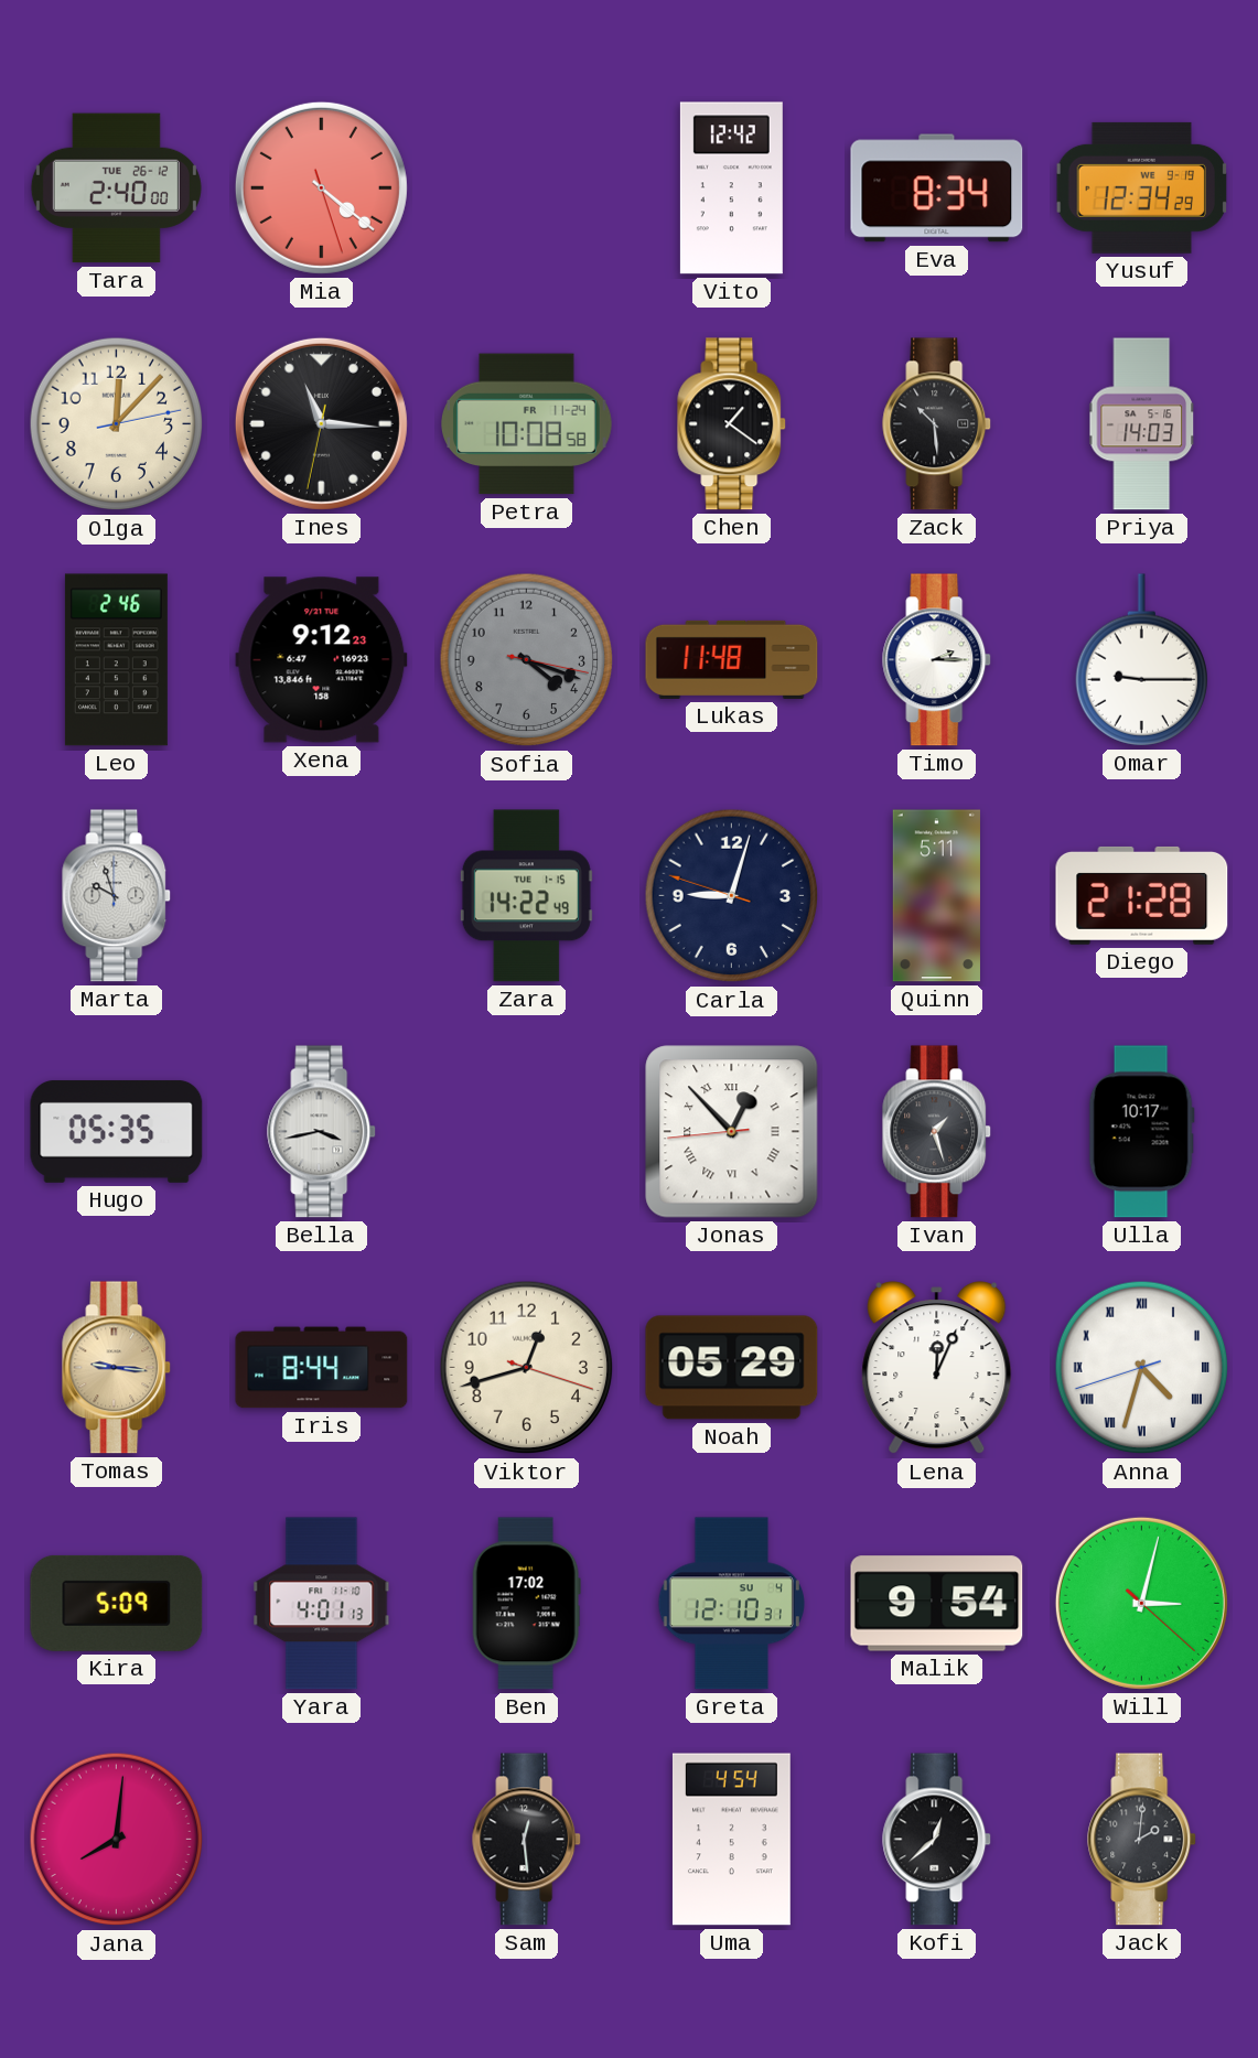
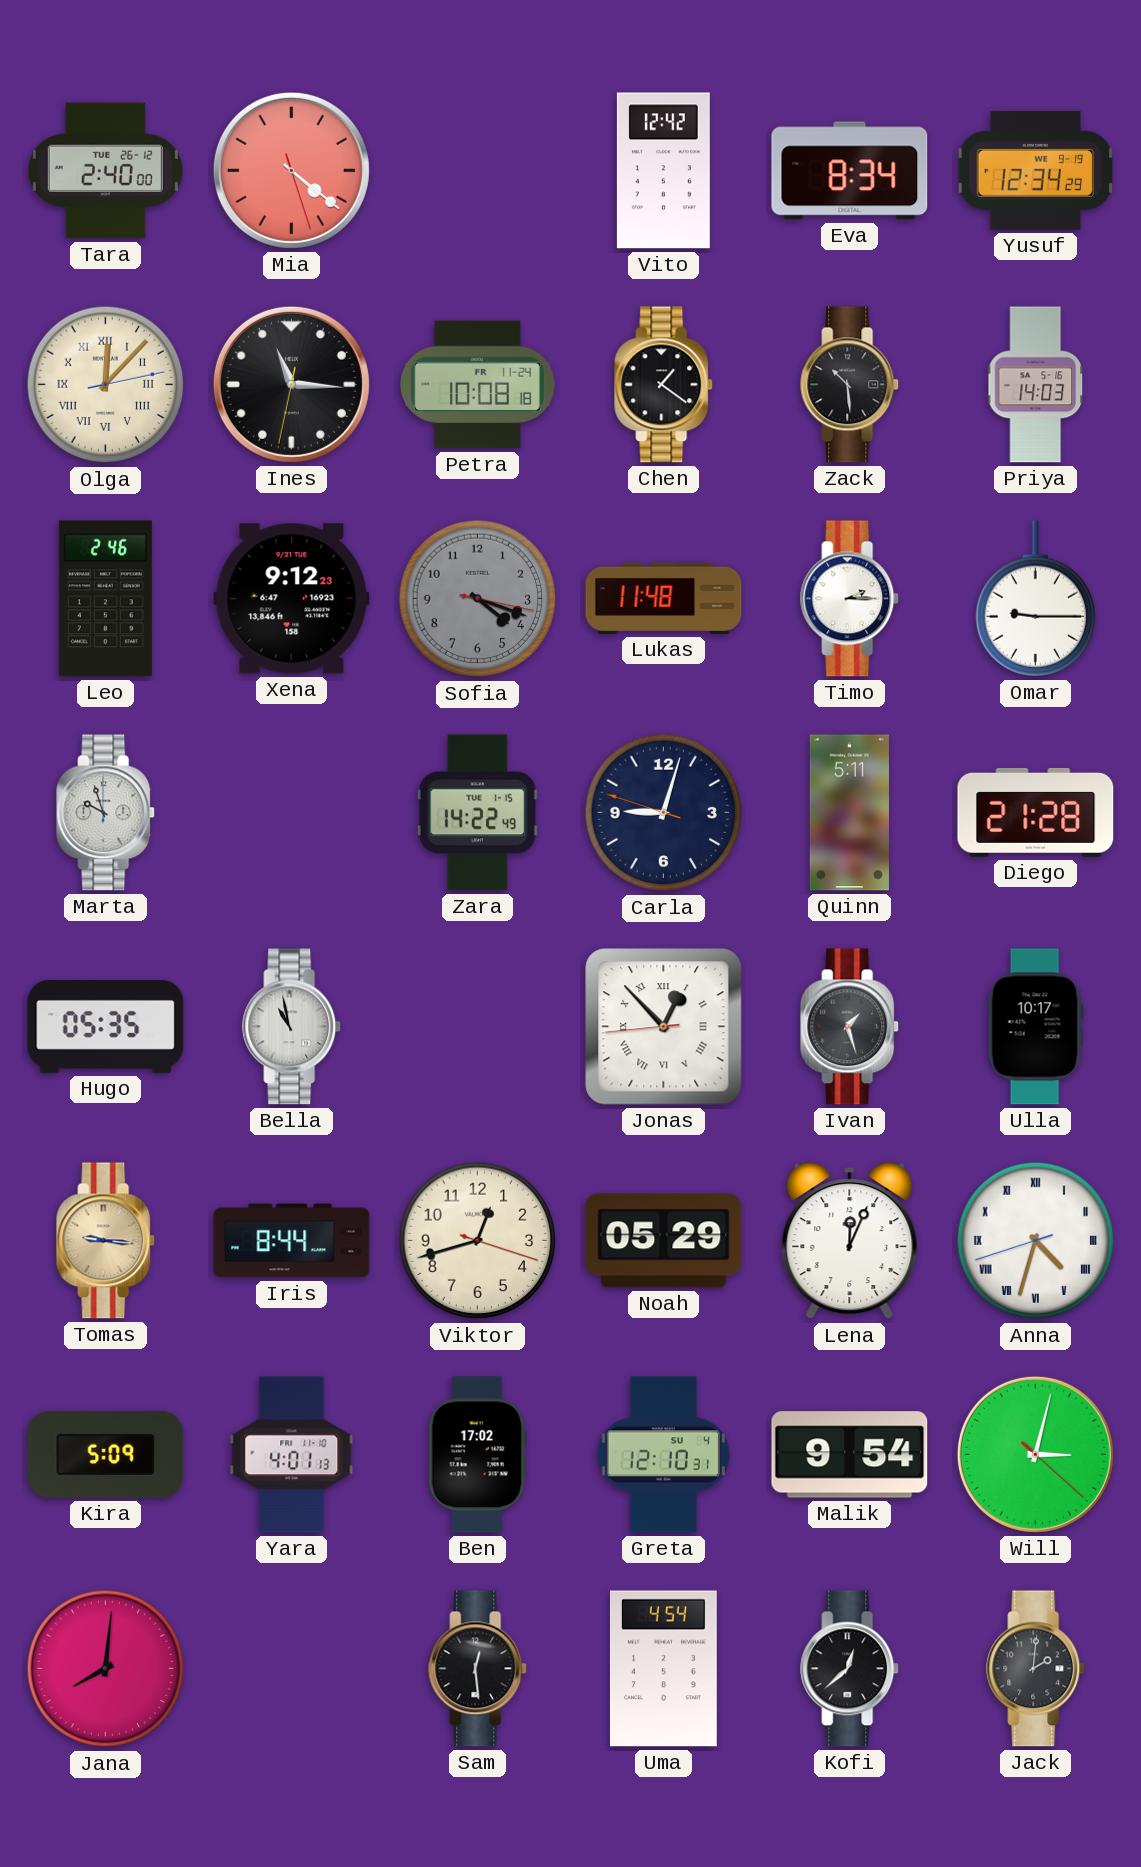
Olga numerals: Arabic -> Roman
Petra: 10:08:58 -> 10:08:18
Bella: 3:43 -> 10:58
